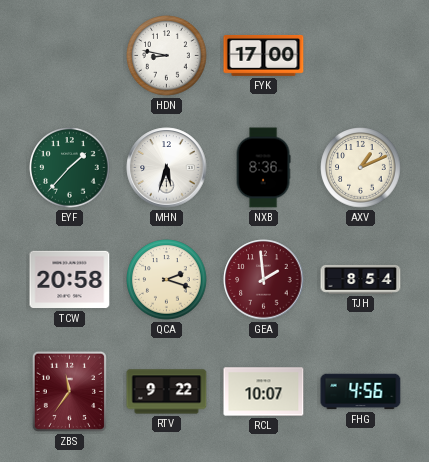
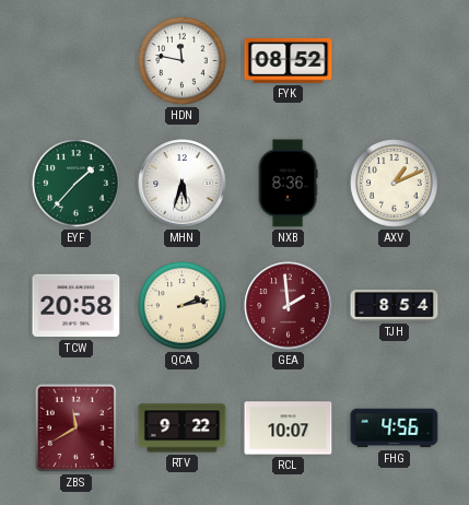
HDN: 8:47 -> 11:47
FYK: 17:00 -> 08:52
QCA: 2:18 -> 2:13
ZBS: 11:36 -> 11:40
